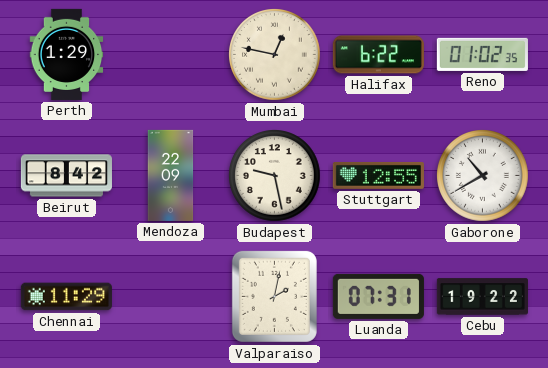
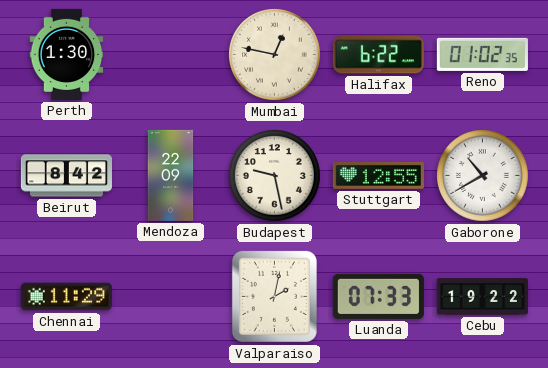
Perth: 1:29 -> 1:30
Luanda: 07:31 -> 07:33
